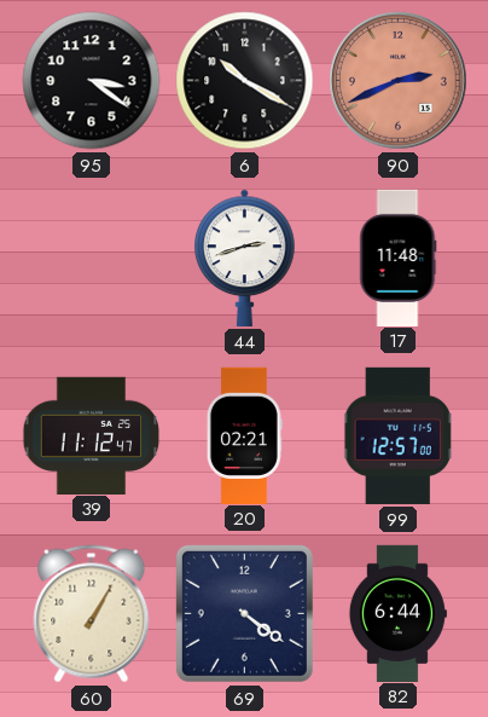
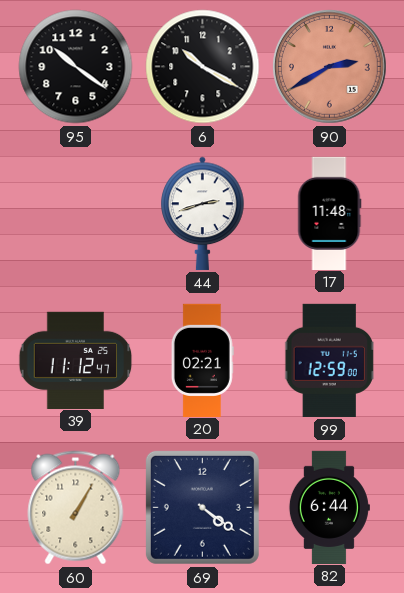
95: 3:21 -> 10:21
90: 2:41 -> 2:40
99: 12:57 -> 12:59
